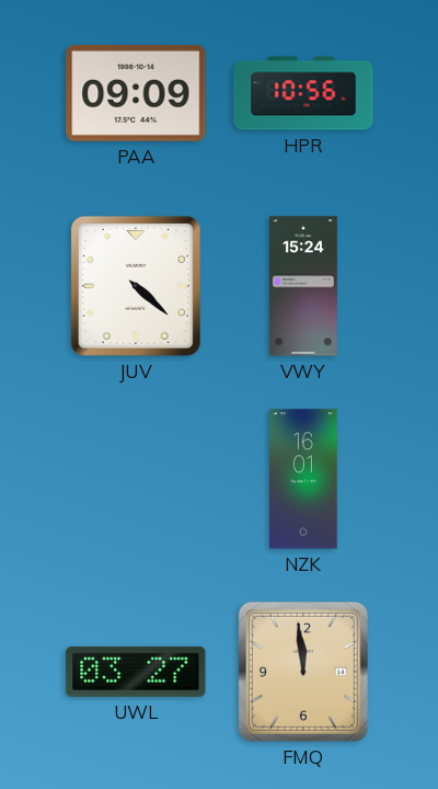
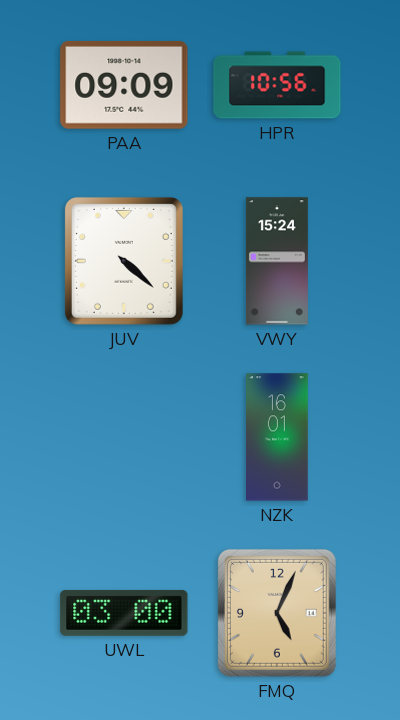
UWL: 03:27 -> 03:00
FMQ: 11:59 -> 5:04
